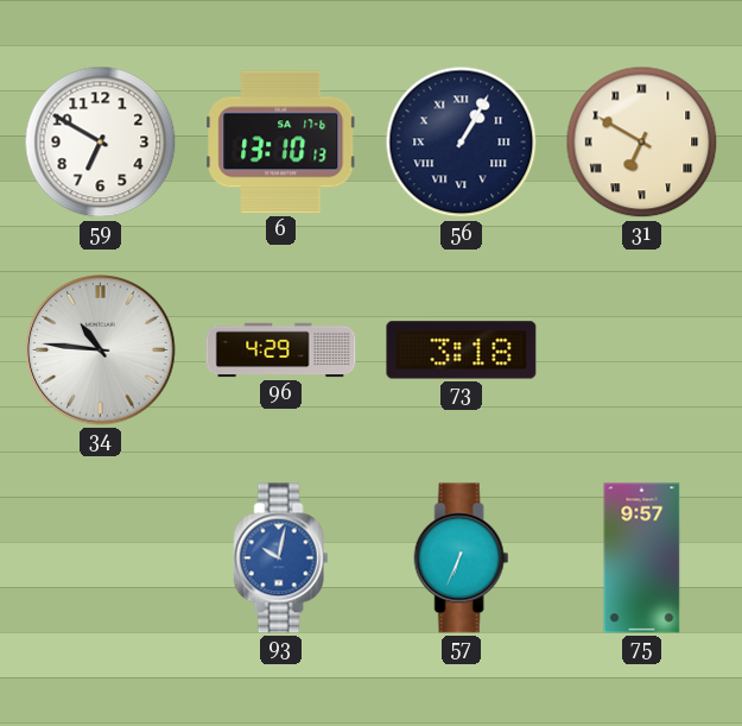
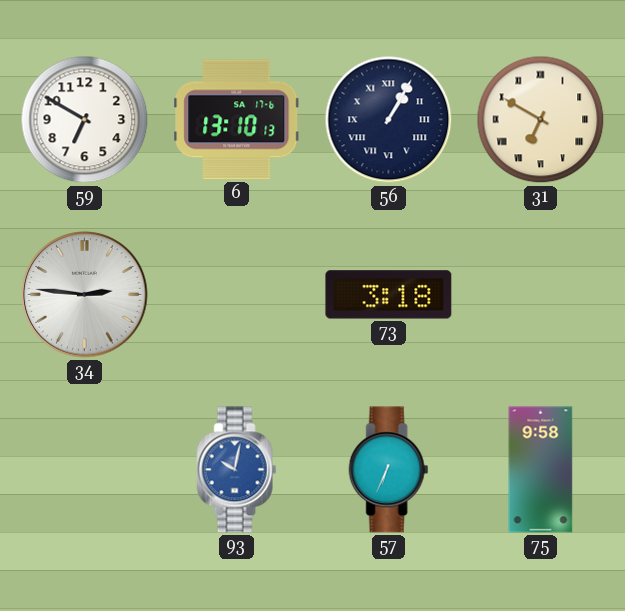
34: 10:46 -> 2:46
96: 4:29 -> none
75: 9:57 -> 9:58
